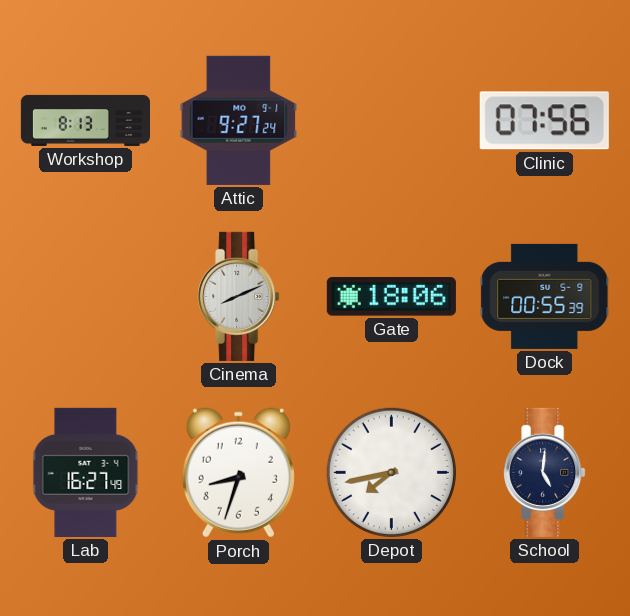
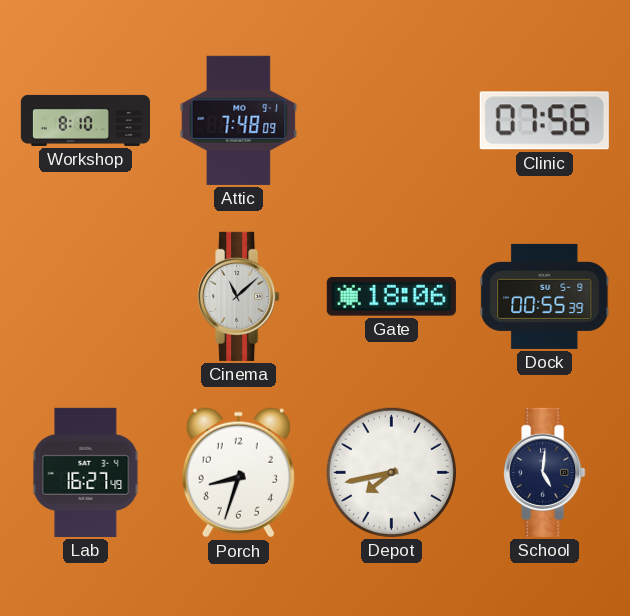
Workshop: 8:13 -> 8:10
Attic: 9:27 -> 7:48
Cinema: 8:11 -> 11:08
